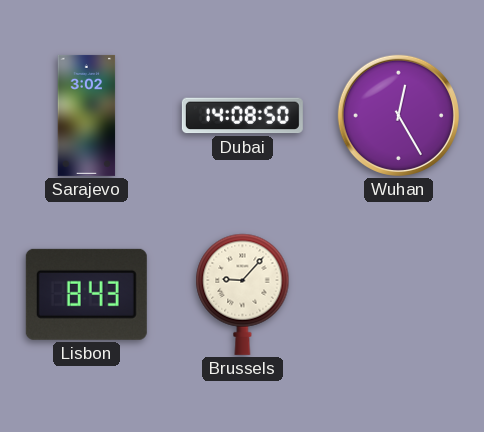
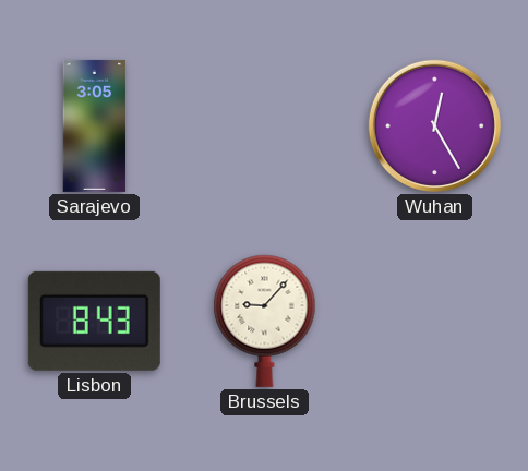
Sarajevo: 3:02 -> 3:05
Dubai: 14:08 -> none
